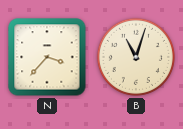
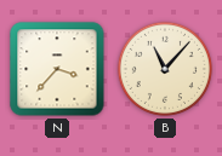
B: 11:03 -> 11:07
